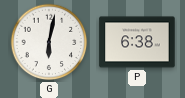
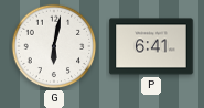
P: 6:38 -> 6:41
